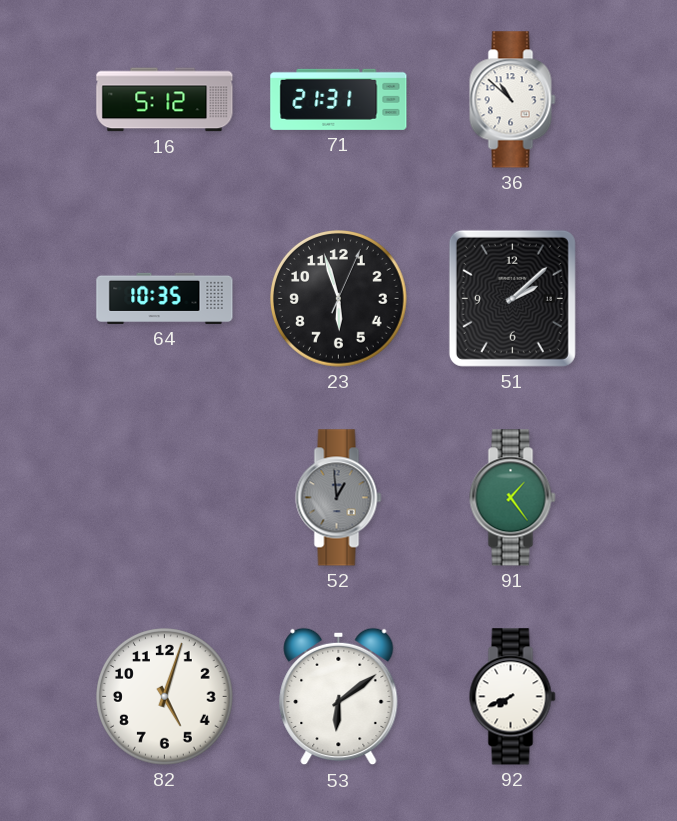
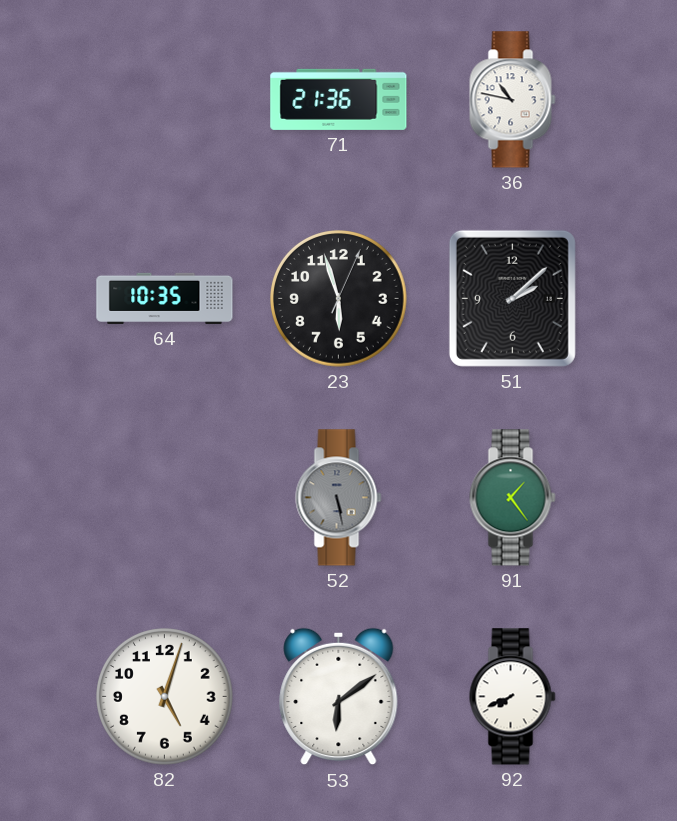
16: 5:12 -> none
71: 21:31 -> 21:36
36: 10:52 -> 10:47
52: 12:59 -> 5:28
